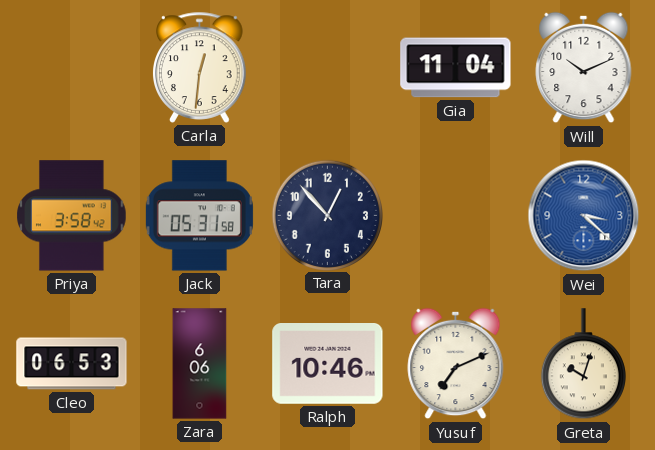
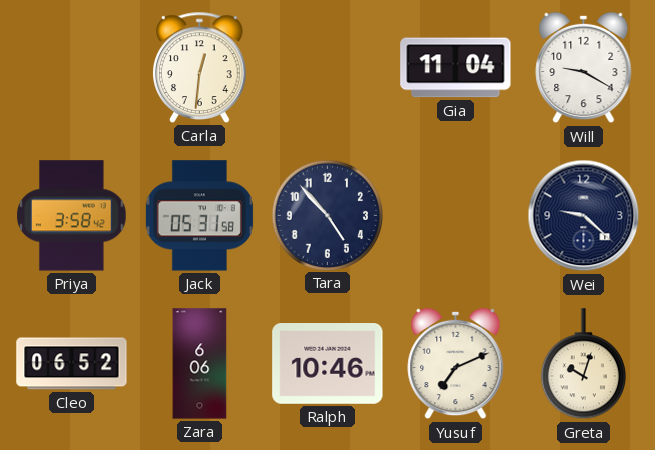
Will: 10:11 -> 9:20
Tara: 12:53 -> 4:53
Wei: 3:22 -> 9:22
Wei dial: blue -> navy
Cleo: 06:53 -> 06:52
